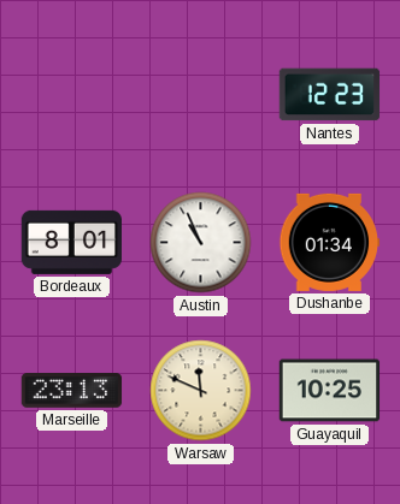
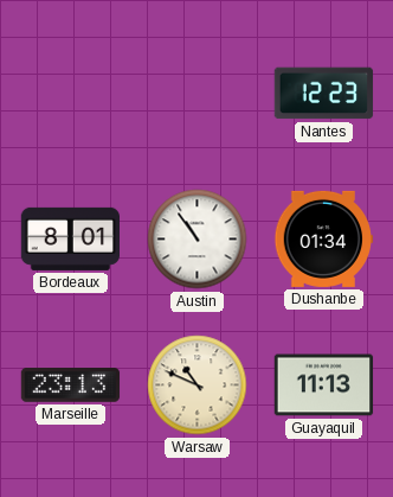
Austin: 10:56 -> 10:54
Warsaw: 11:49 -> 10:49
Guayaquil: 10:25 -> 11:13
